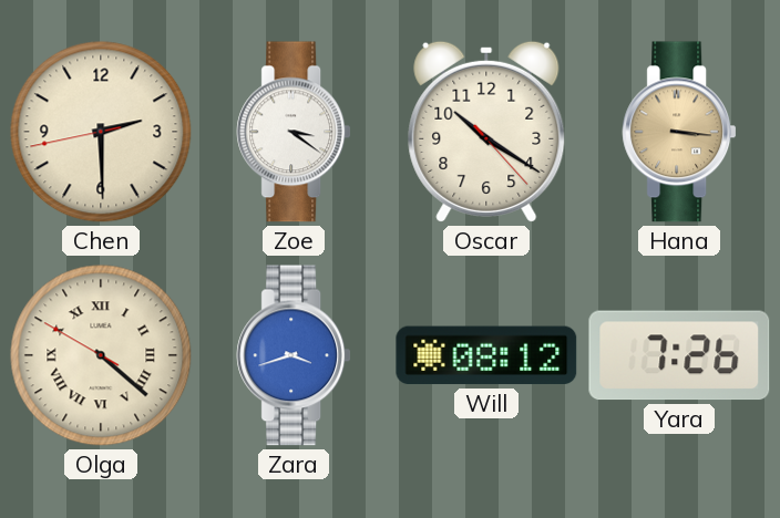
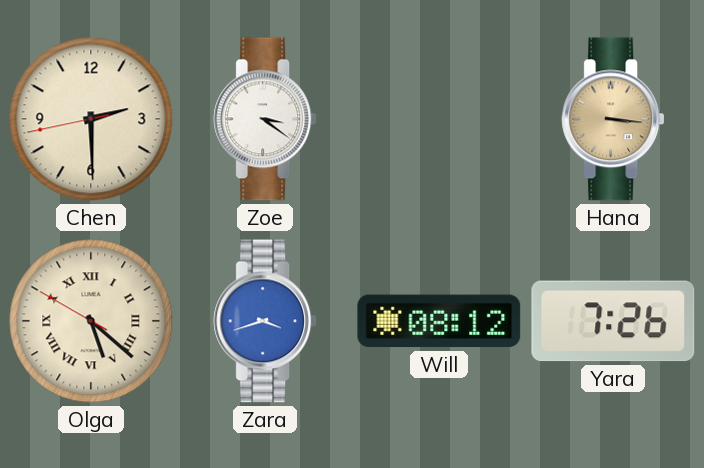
Oscar: 10:20 -> none
Olga: 4:21 -> 5:21
